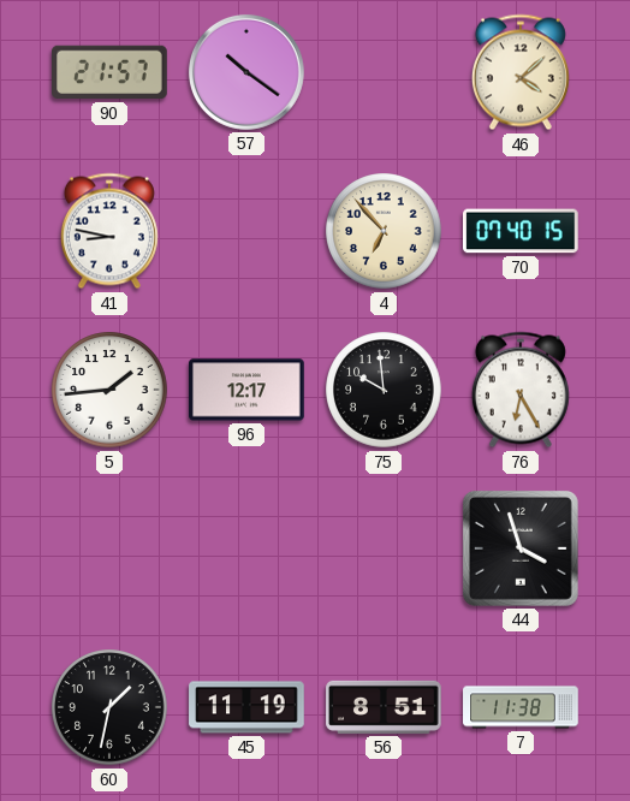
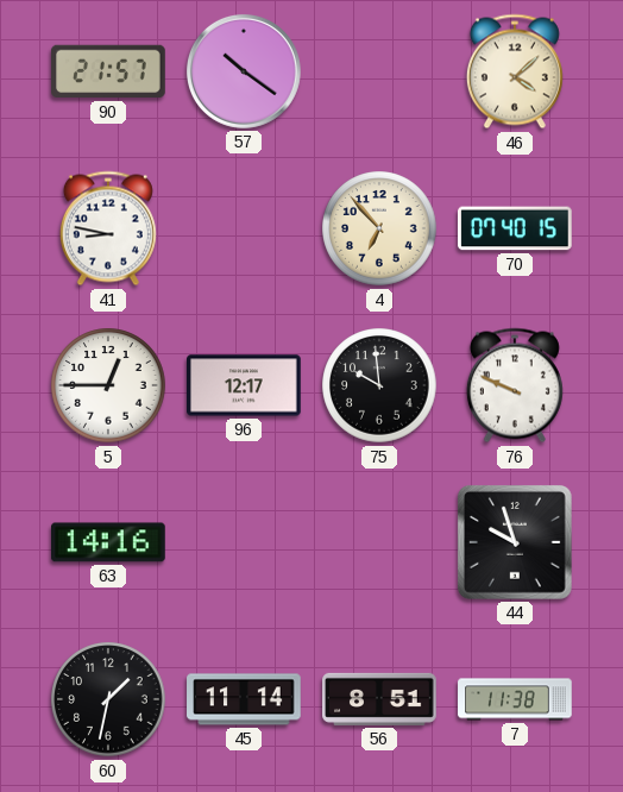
5: 1:44 -> 12:45
76: 6:25 -> 9:49
63: none -> 14:16
44: 3:57 -> 9:57
45: 11:19 -> 11:14
